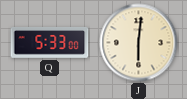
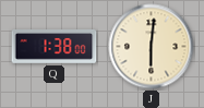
Q: 5:33 -> 1:38
